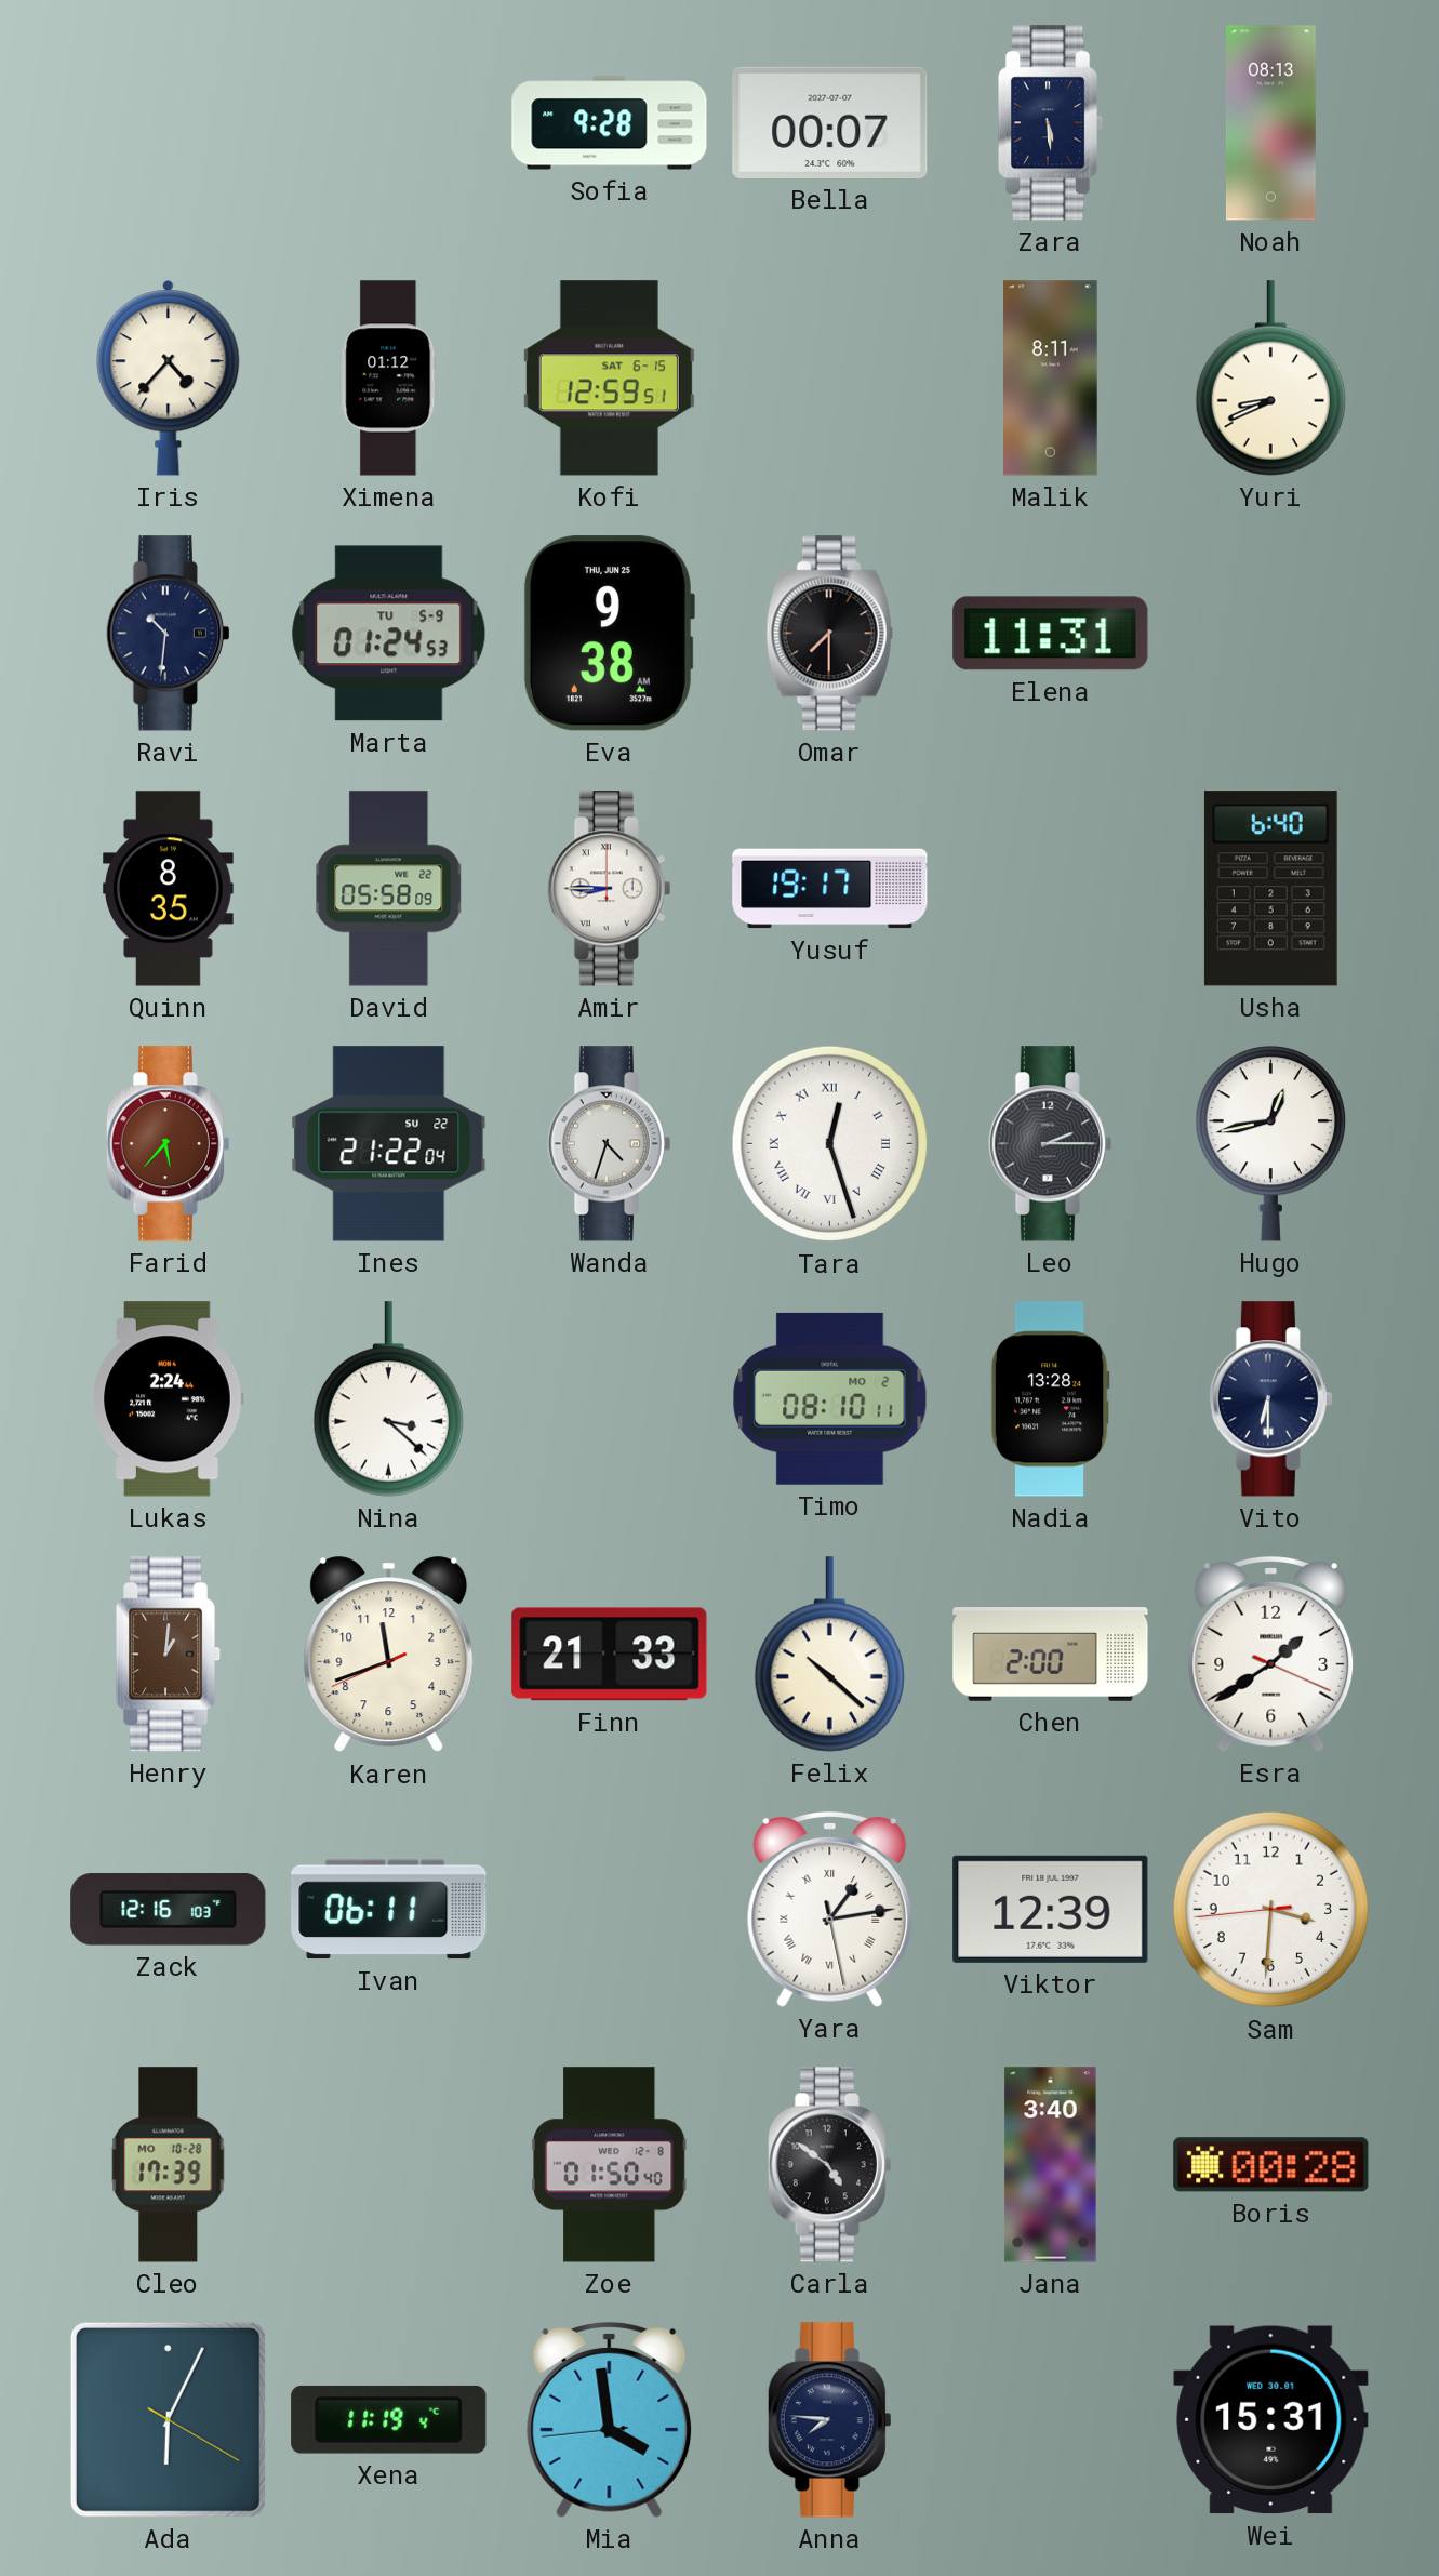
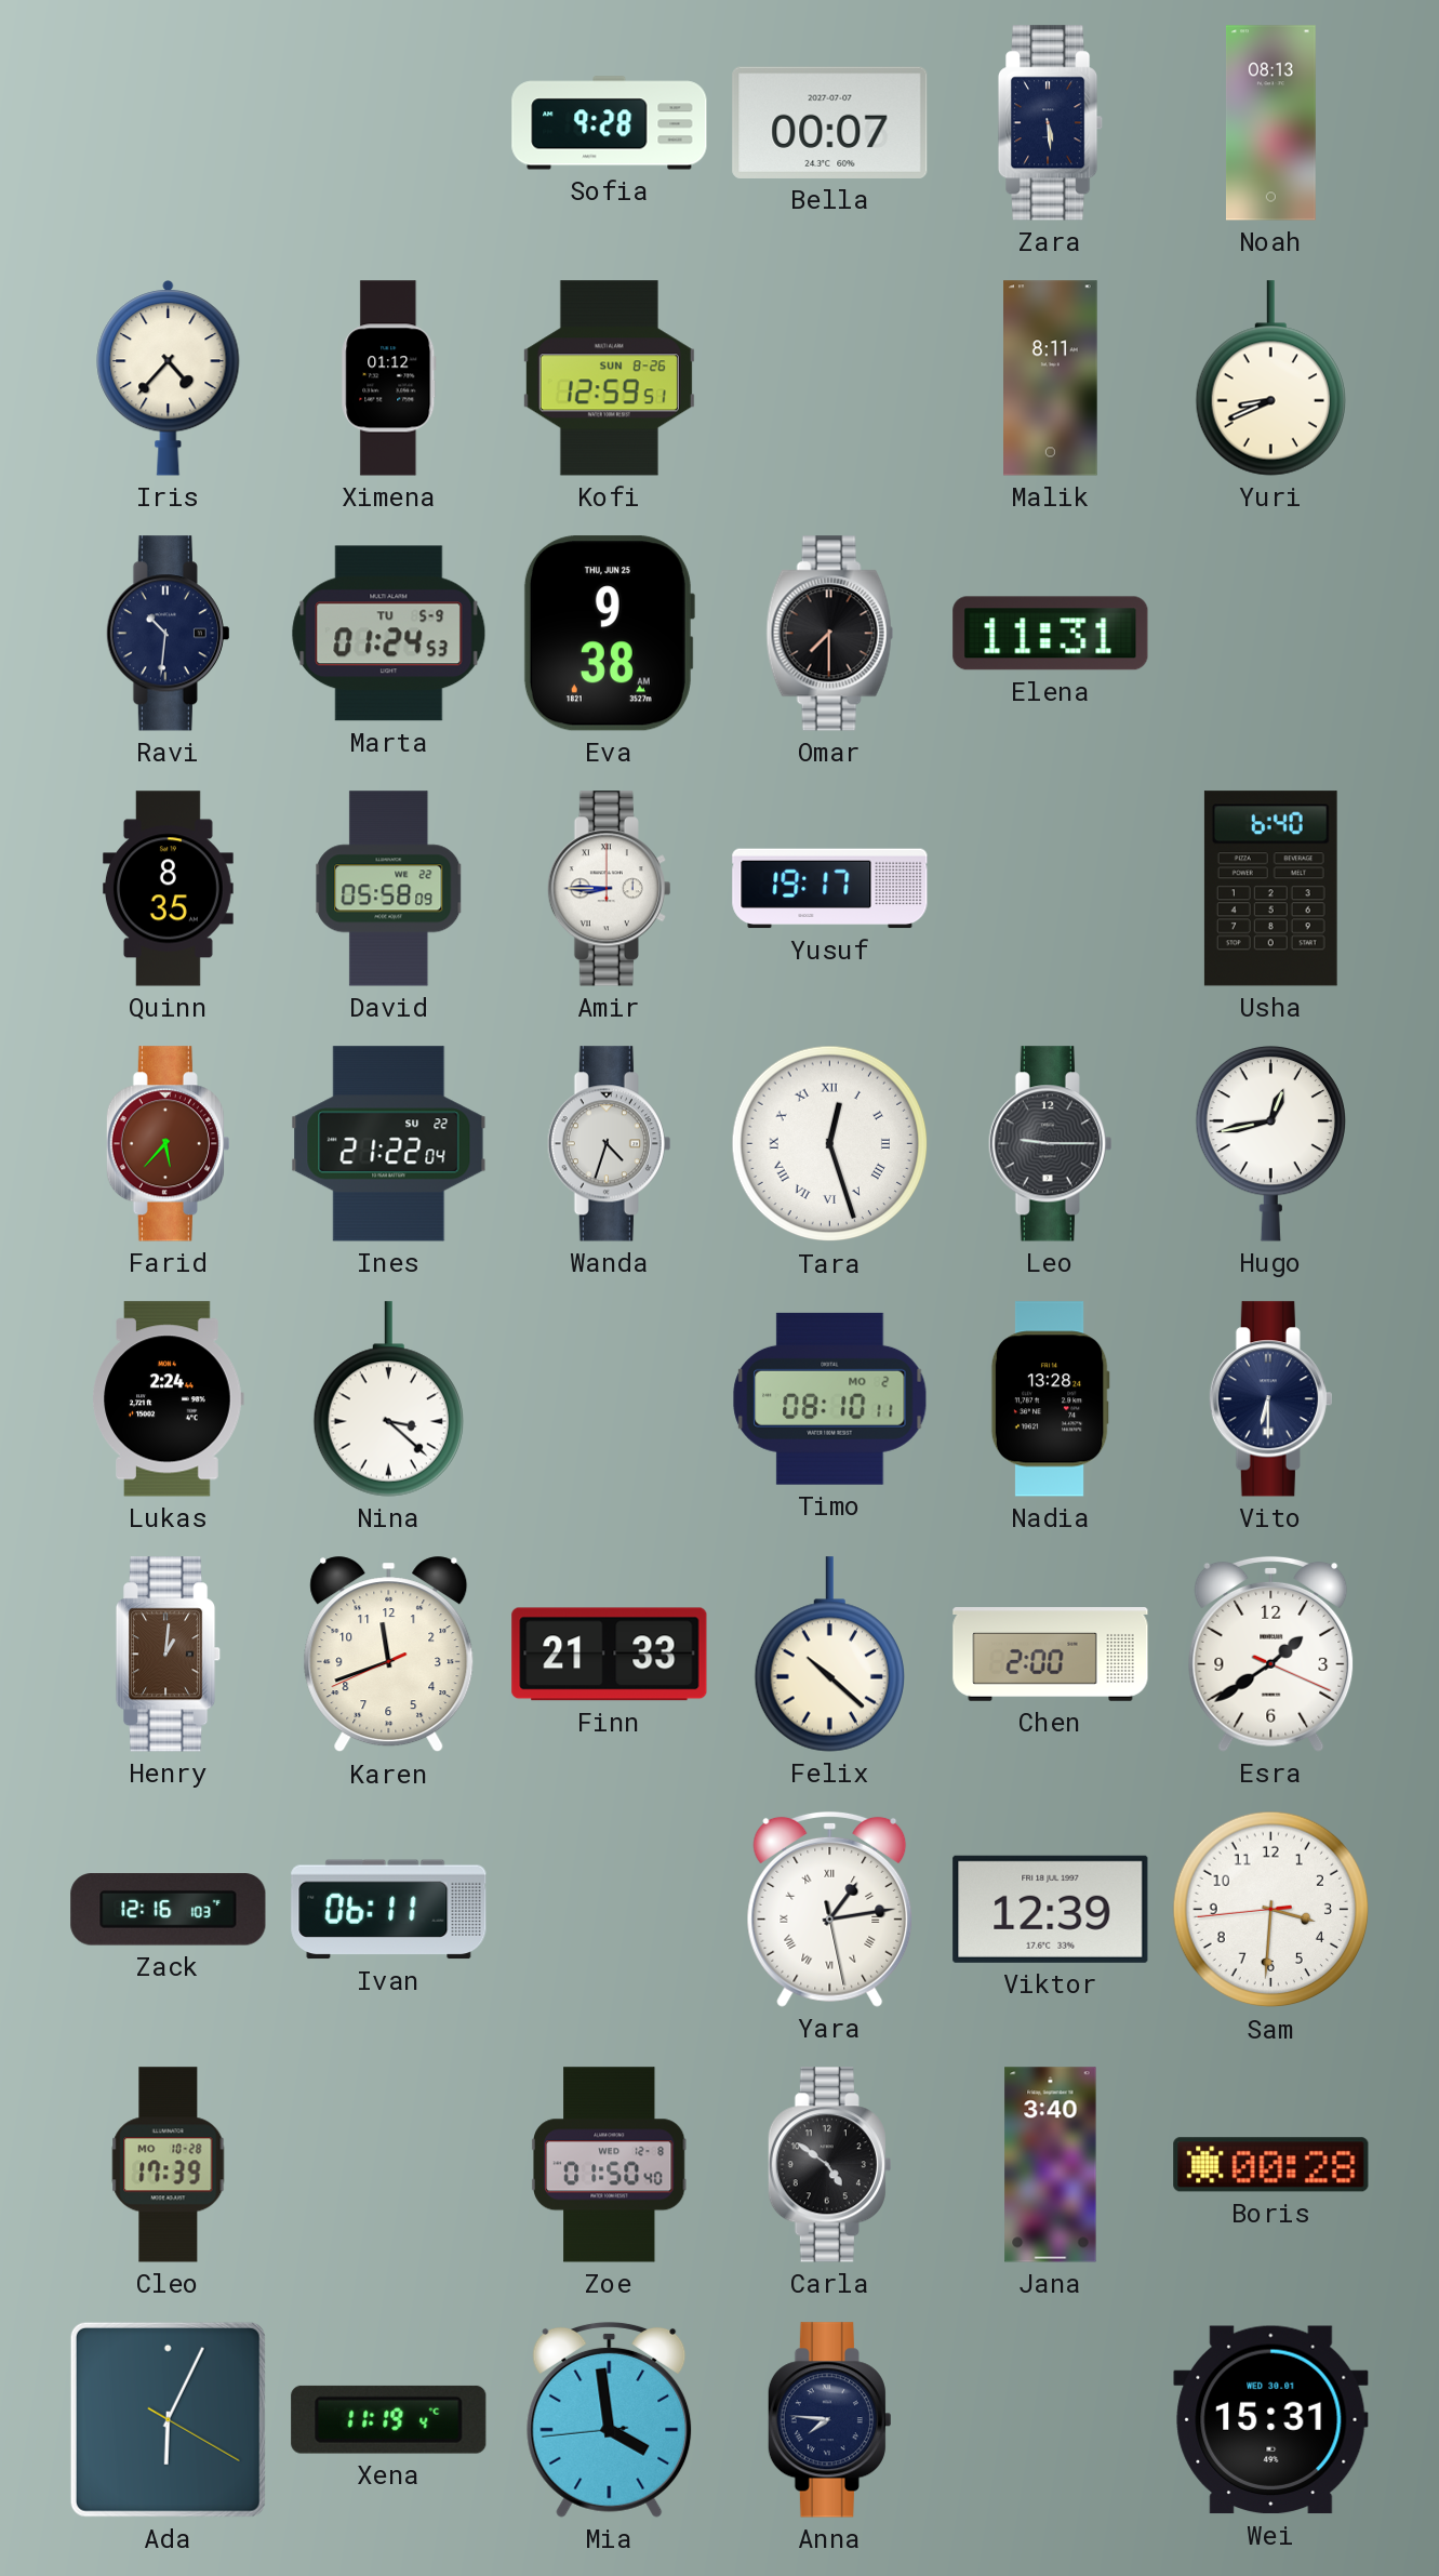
Kofi date: SAT 6-15 -> SUN 8-26
Leo: 2:15 -> 9:15
